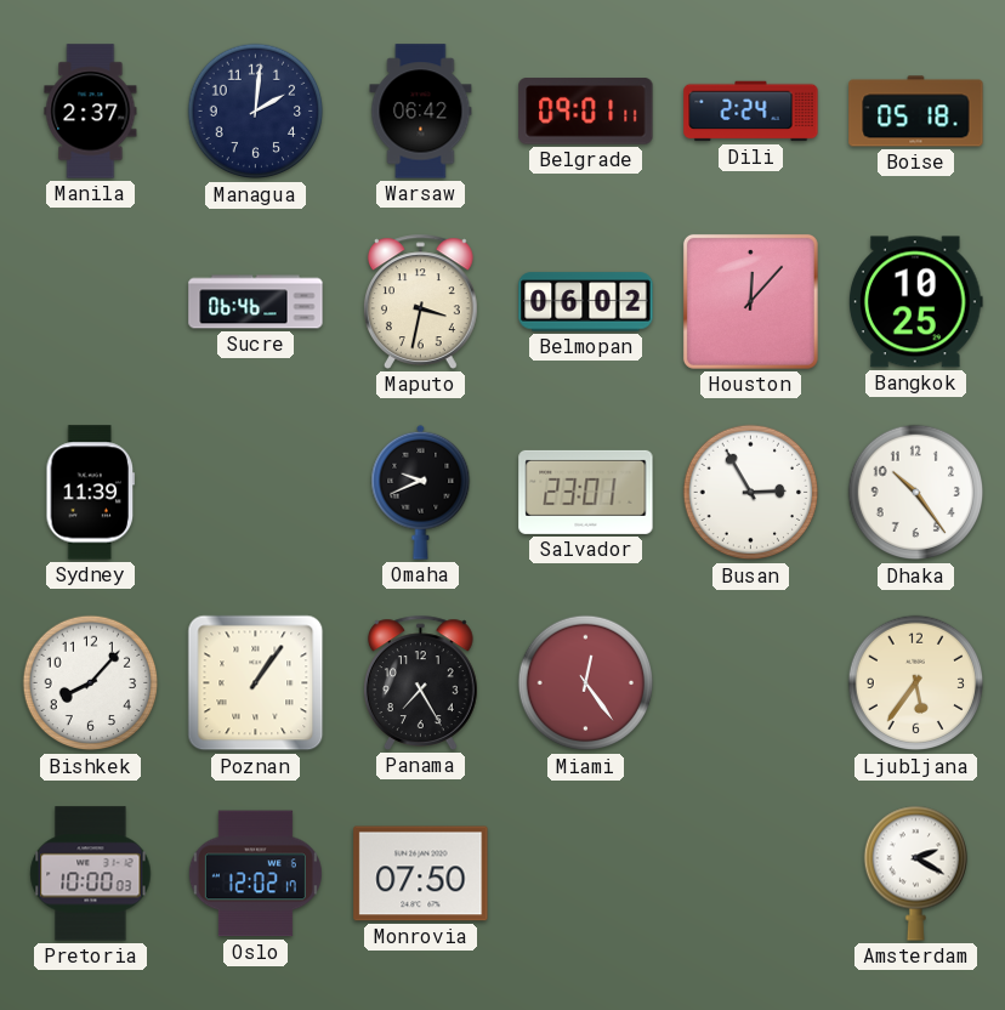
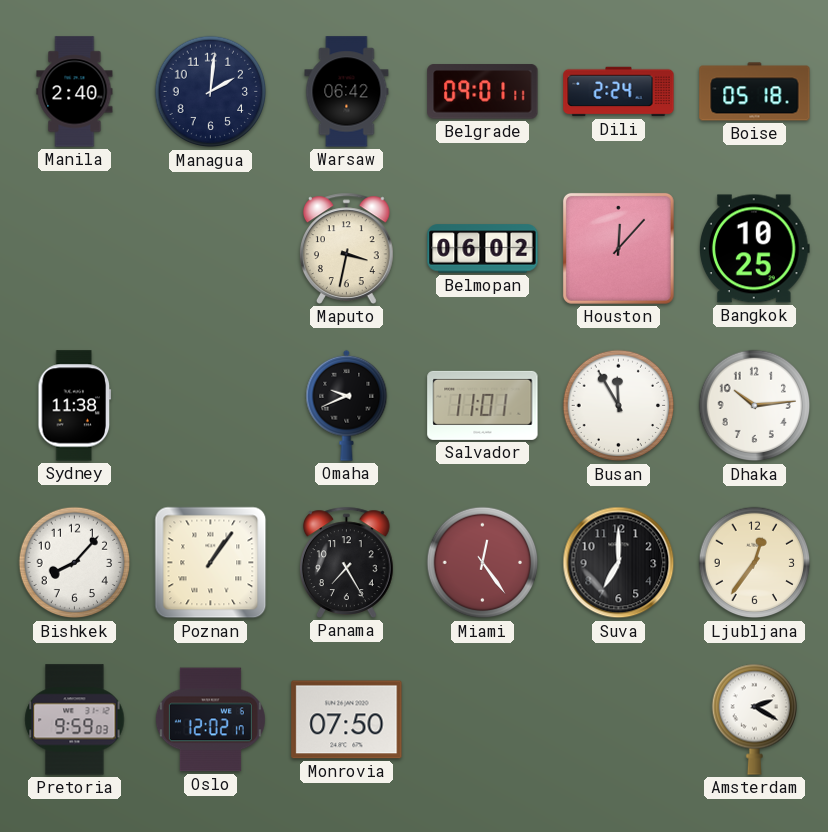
Manila: 2:37 -> 2:40
Sucre: 06:46 -> none
Sydney: 11:39 -> 11:38
Salvador: 23:01 -> 11:01
Busan: 2:55 -> 11:55
Dhaka: 10:24 -> 10:14
Suva: none -> 7:00
Ljubljana: 5:36 -> 12:36
Pretoria: 10:00 -> 9:59
